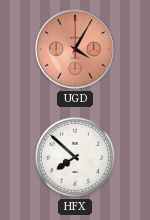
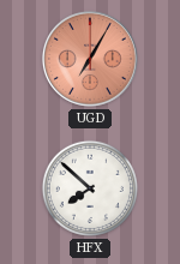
UGD: 4:05 -> 7:05
